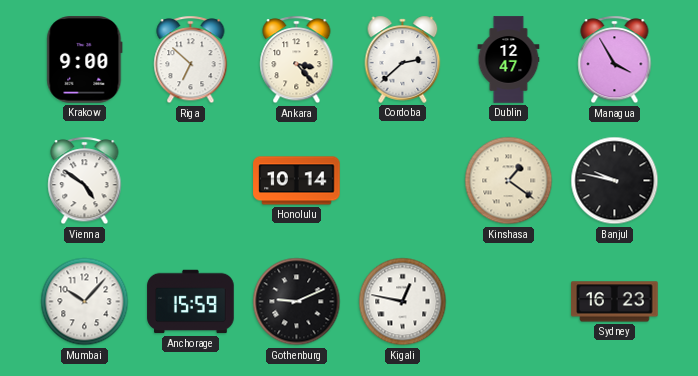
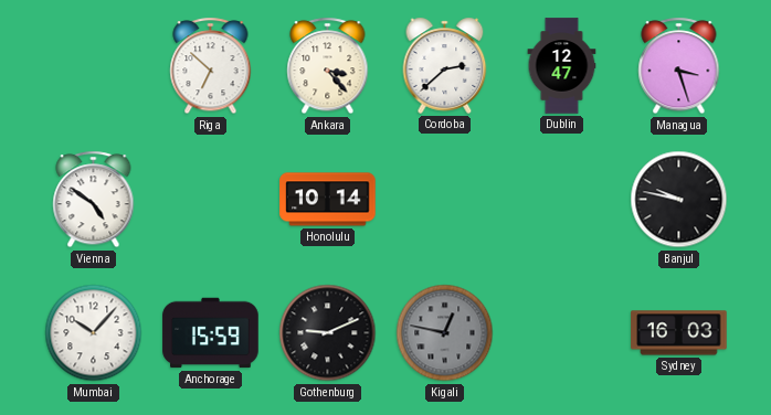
Krakow: 9:00 -> none
Managua: 3:55 -> 3:27
Kinshasa: 1:21 -> none
Kigali dial: white -> grey
Sydney: 16:23 -> 16:03
